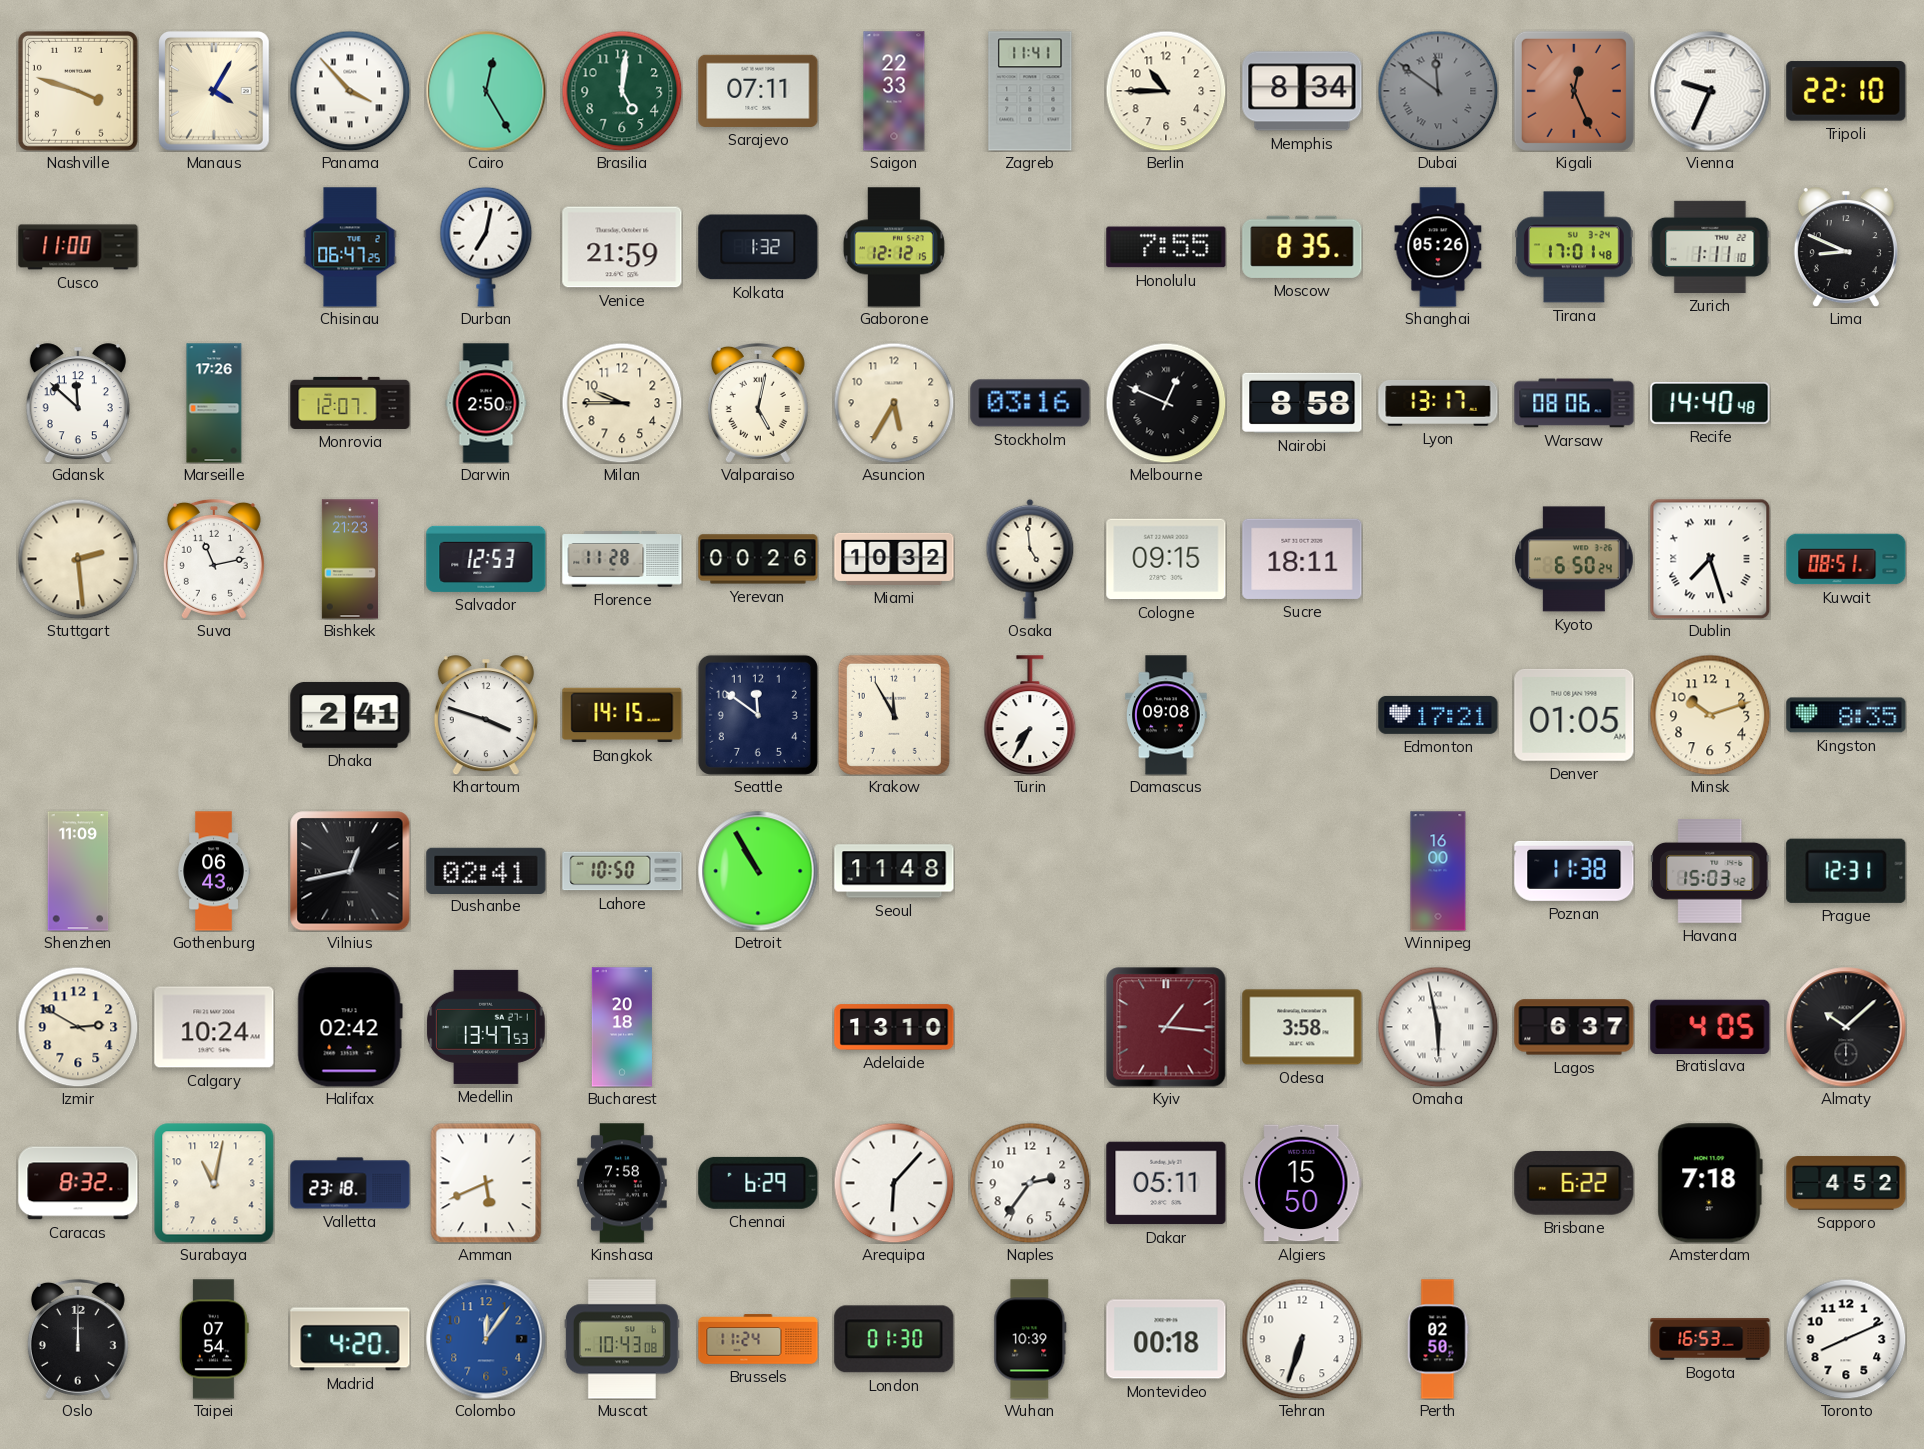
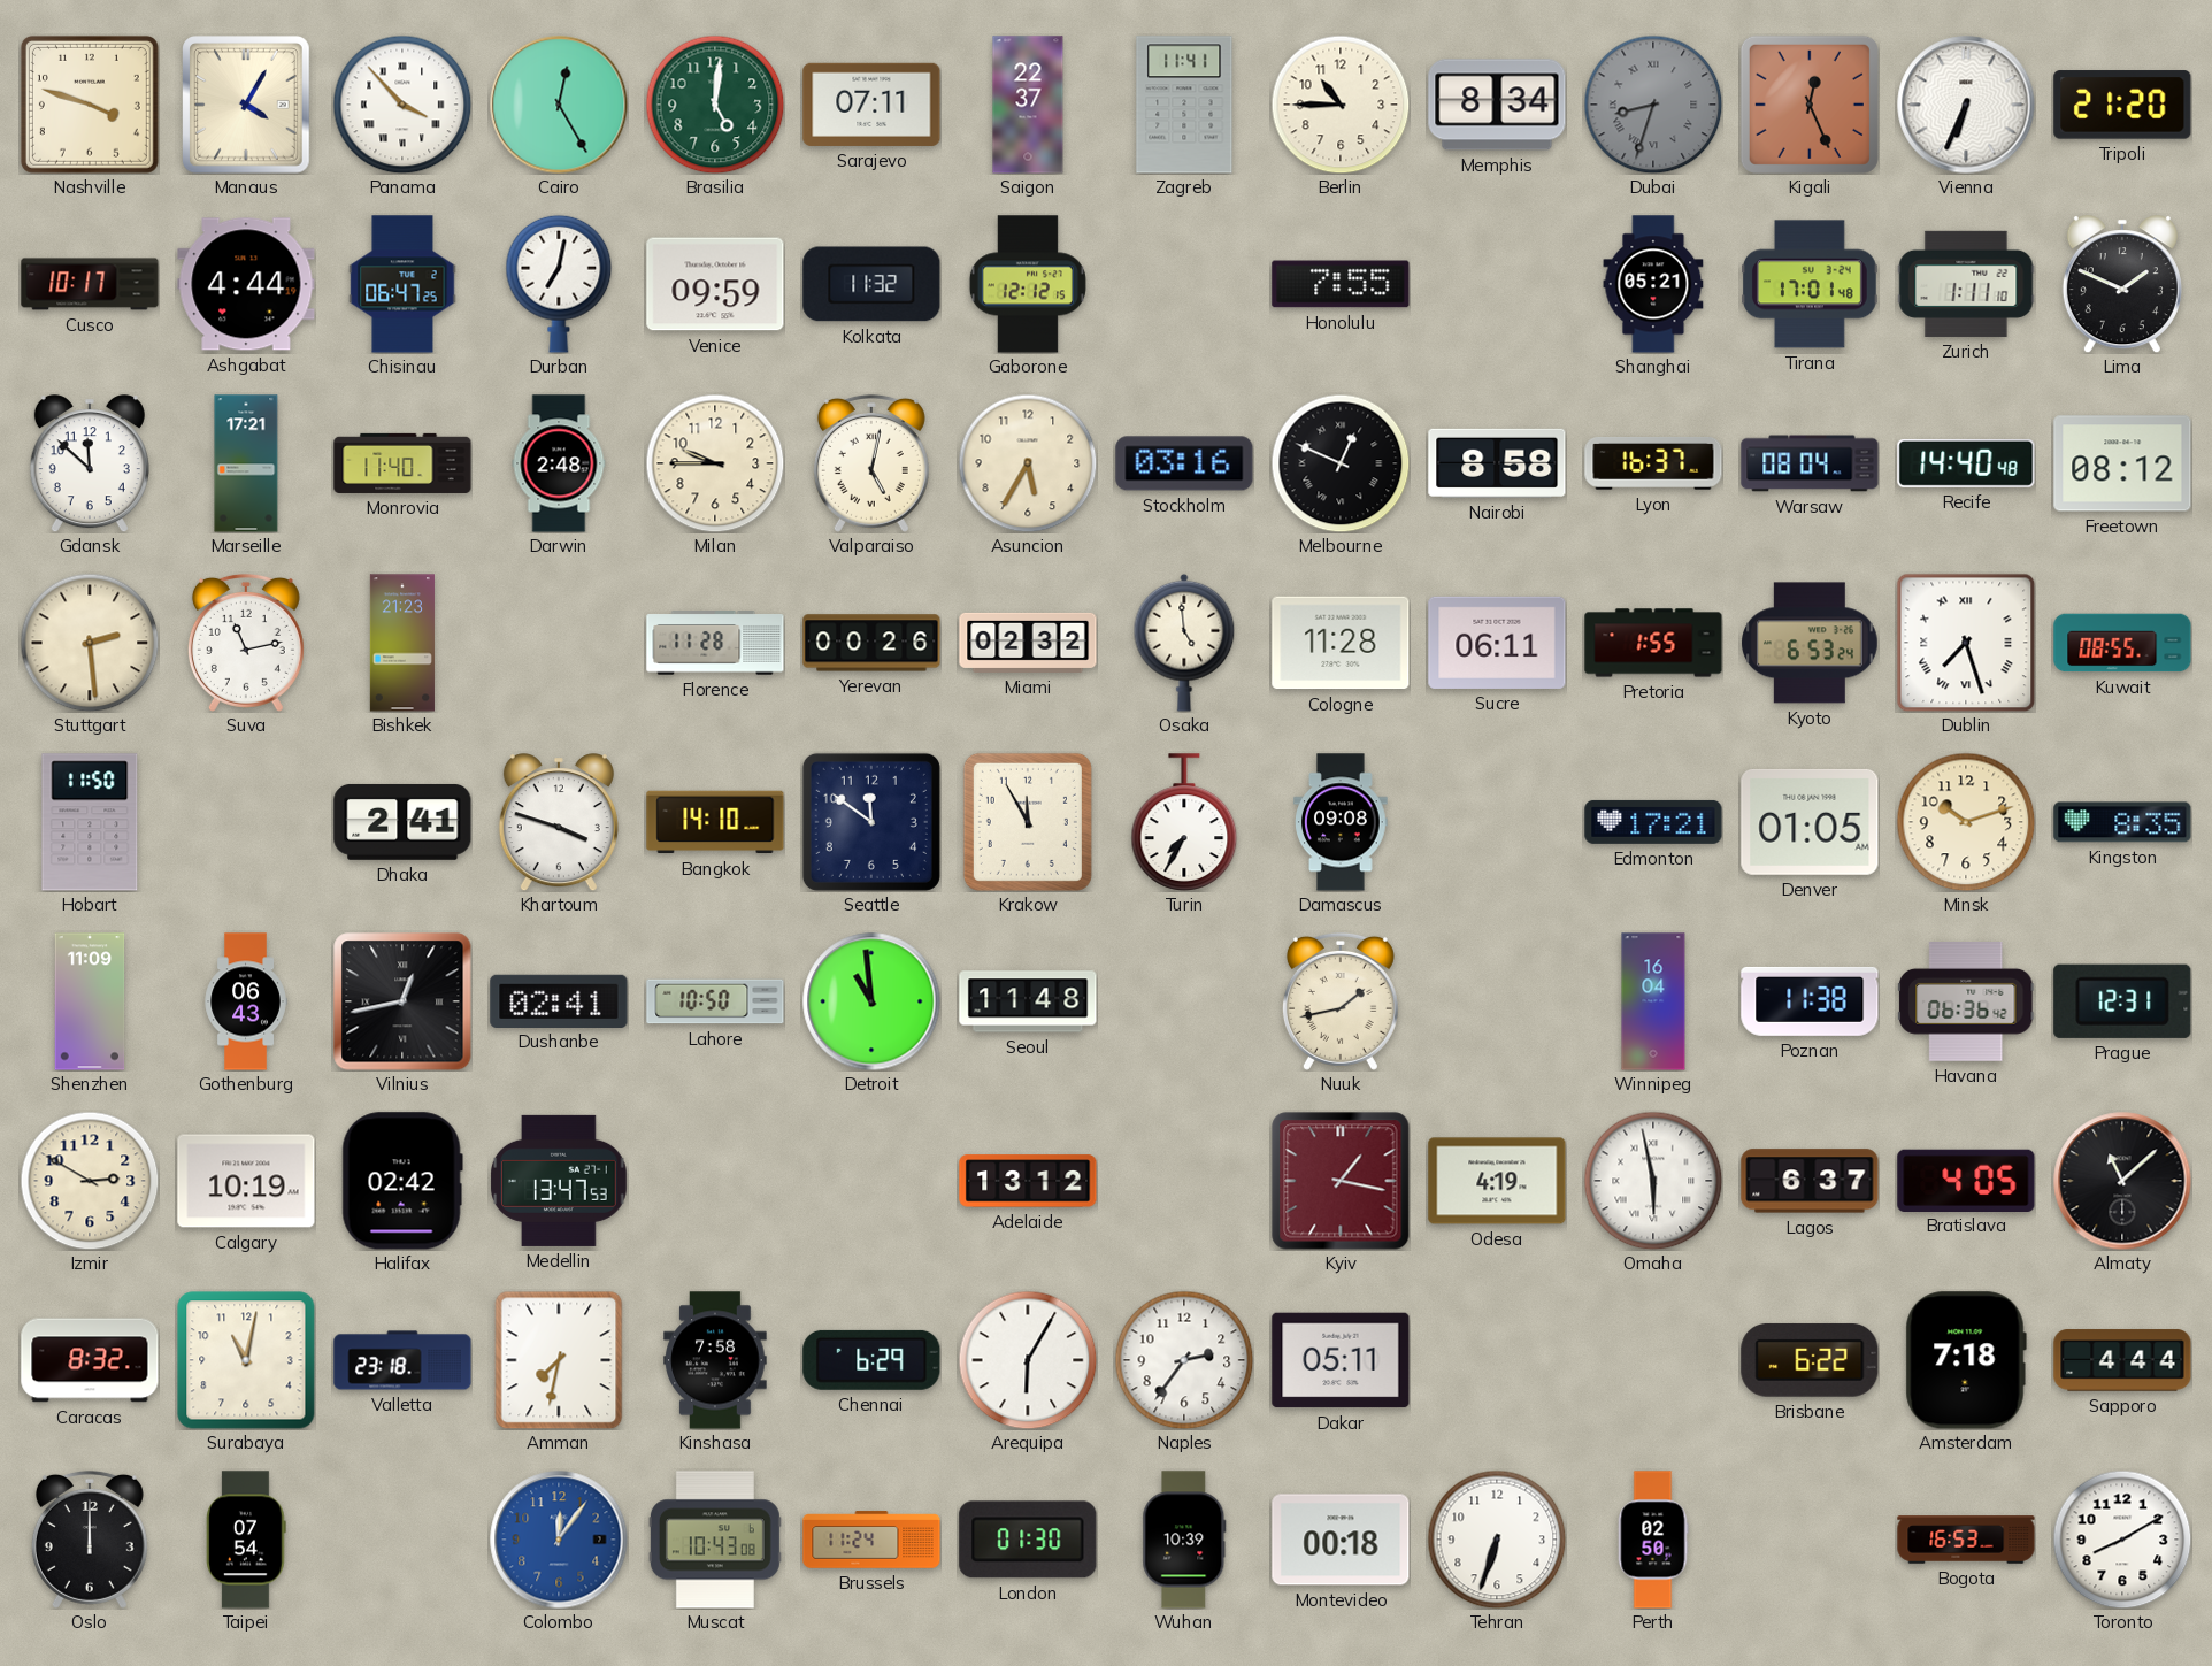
Saigon: 22:33 -> 22:37
Dubai: 11:51 -> 8:33
Vienna: 9:34 -> 6:34
Tripoli: 22:10 -> 21:20
Cusco: 11:00 -> 10:17
Ashgabat: none -> 4:44
Venice: 21:59 -> 09:59
Kolkata: 1:32 -> 11:32
Moscow: 8:35 -> none
Shanghai: 05:26 -> 05:21
Lima: 8:49 -> 1:49
Marseille: 17:26 -> 17:21
Monrovia: 12:07 -> 11:40
Darwin: 2:50 -> 2:48
Lyon: 13:17 -> 16:37
Warsaw: 08:06 -> 08:04
Freetown: none -> 08:12
Salvador: 12:53 -> none
Miami: 10:32 -> 02:32
Cologne: 09:15 -> 11:28
Sucre: 18:11 -> 06:11
Pretoria: none -> 1:55
Kyoto: 6:50 -> 6:53
Kuwait: 08:51 -> 08:55
Hobart: none -> 11:50
Bangkok: 14:15 -> 14:10
Detroit: 10:55 -> 10:59
Nuuk: none -> 1:43
Winnipeg: 16:00 -> 16:04
Havana: 15:03 -> 06:36
Calgary: 10:24 -> 10:19
Bucharest: 20:18 -> none
Adelaide: 13:10 -> 13:12
Kyiv: 1:16 -> 1:17
Odesa: 3:58 -> 4:19
Almaty: 10:08 -> 11:08
Amman: 5:41 -> 7:32
Arequipa: 6:07 -> 6:05
Algiers: 15:50 -> none
Sapporo: 4:52 -> 4:44
Madrid: 4:20 -> none
Toronto: 8:11 -> 8:10
